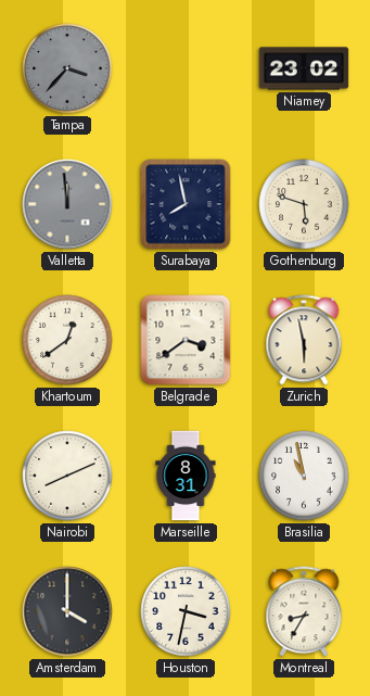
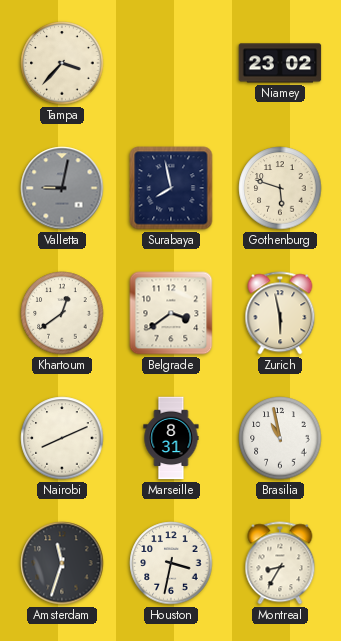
Tampa dial: grey -> cream
Valletta: 11:59 -> 9:02
Amsterdam: 4:00 -> 11:33
